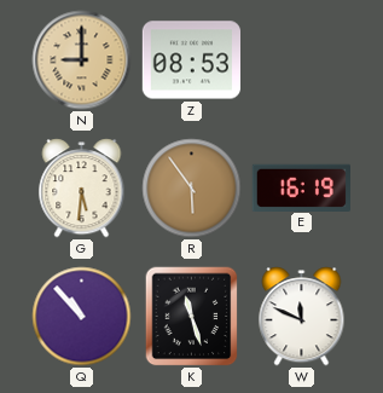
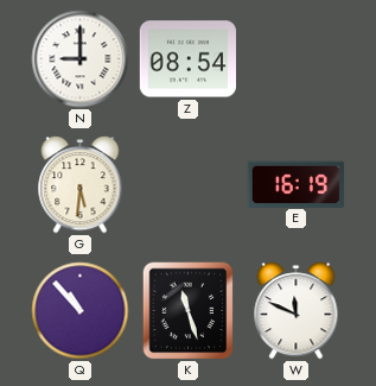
N dial: champagne -> white
Z: 08:53 -> 08:54
R: 5:54 -> none
